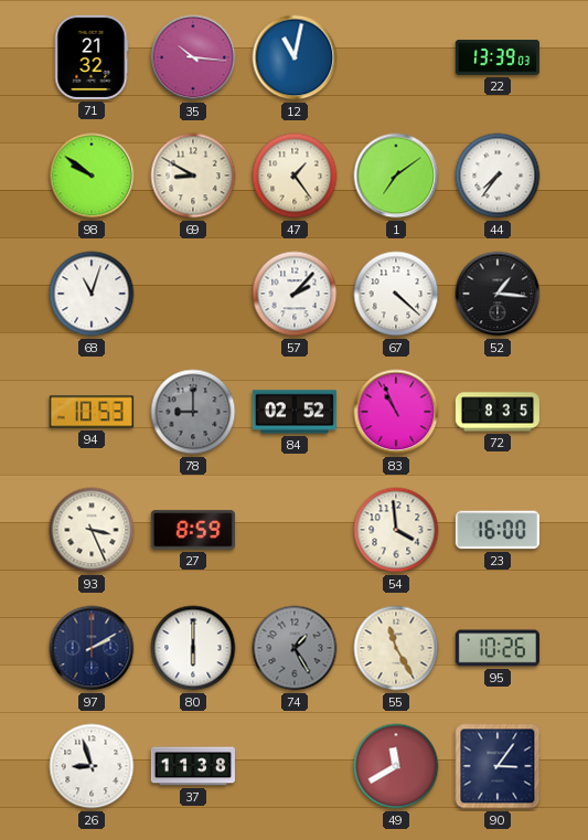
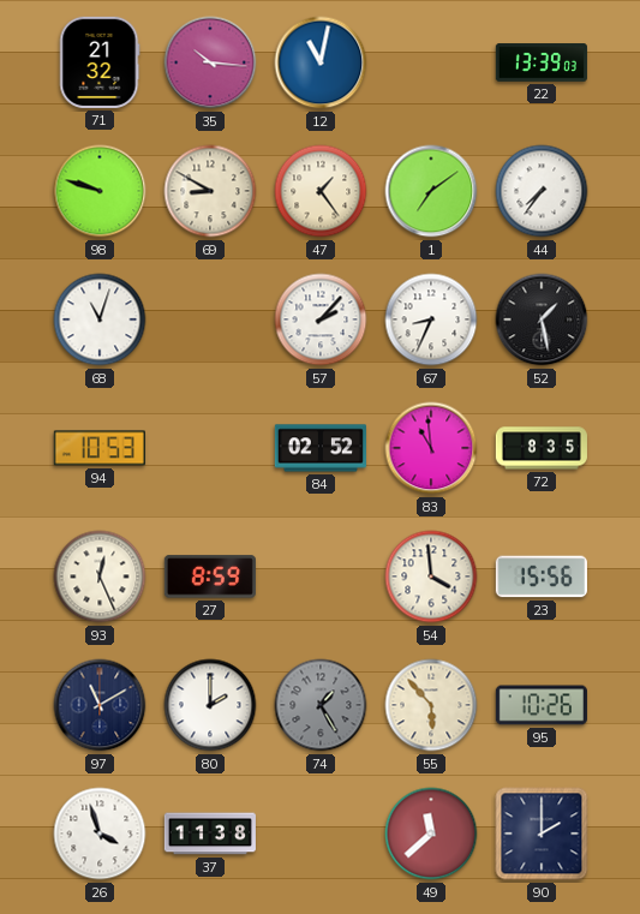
98: 9:51 -> 9:48
67: 4:22 -> 8:34
52: 1:16 -> 1:28
78: 9:00 -> none
83: 10:56 -> 10:59
93: 3:26 -> 12:26
23: 16:00 -> 15:56
97: 2:10 -> 11:10
80: 6:00 -> 2:00
55: 11:25 -> 5:53
26: 8:57 -> 3:57
49: 11:40 -> 11:38
90: 3:06 -> 2:00
